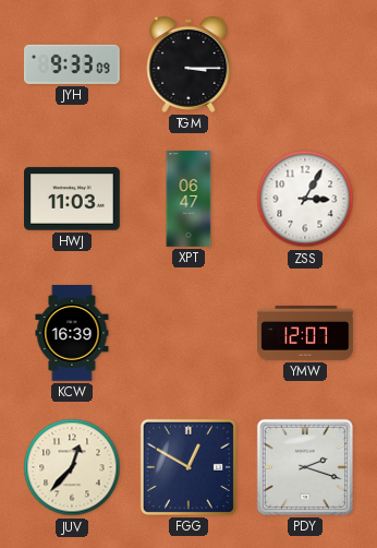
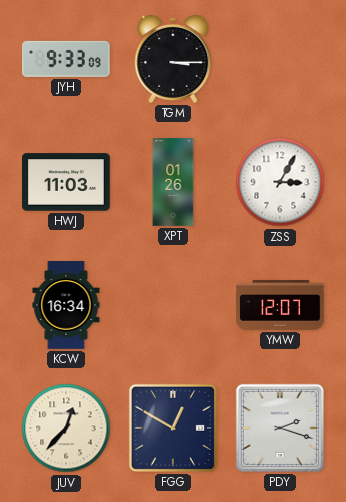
XPT: 06:47 -> 01:26
KCW: 16:39 -> 16:34
